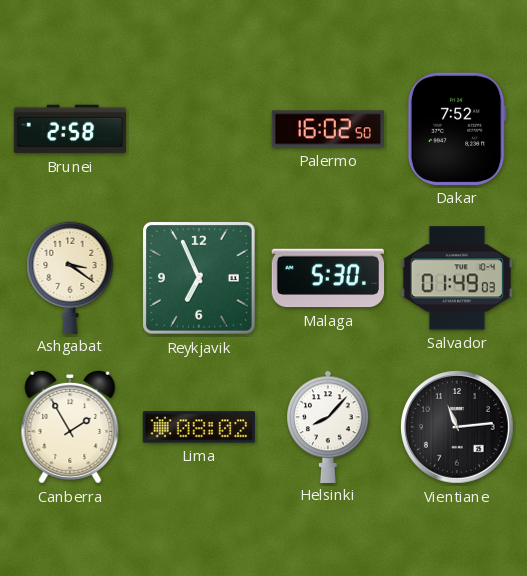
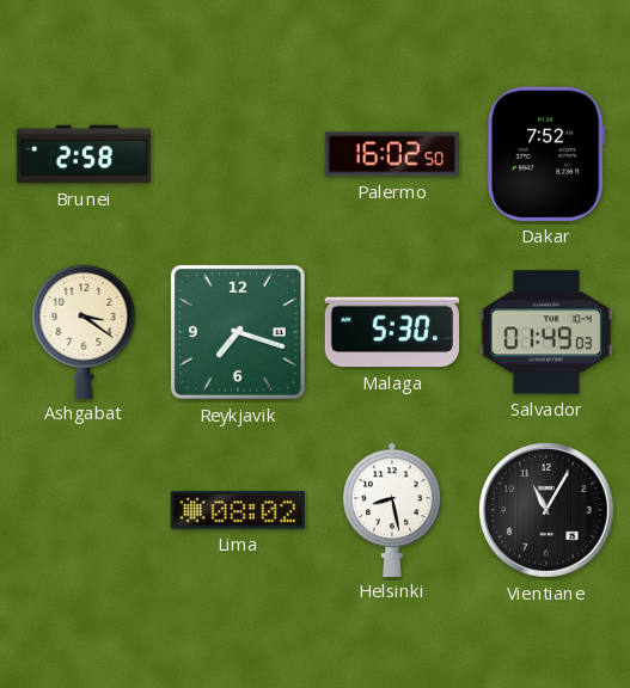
Reykjavik: 6:56 -> 7:18
Canberra: 1:55 -> none
Helsinki: 8:07 -> 8:28
Vientiane: 11:14 -> 11:05
